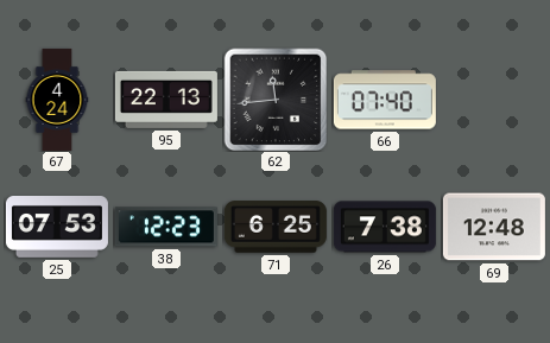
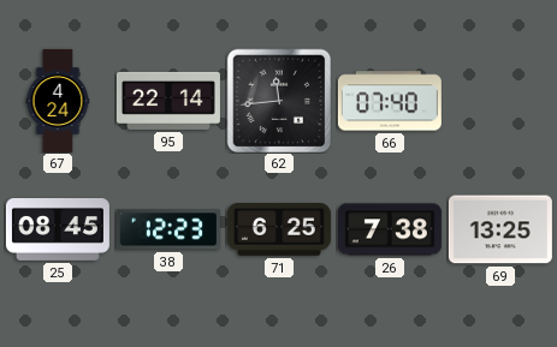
95: 22:13 -> 22:14
25: 07:53 -> 08:45
69: 12:48 -> 13:25
